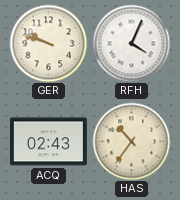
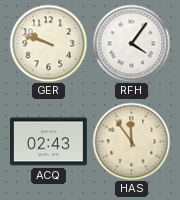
RFH: 4:04 -> 4:06
HAS: 10:36 -> 11:54
